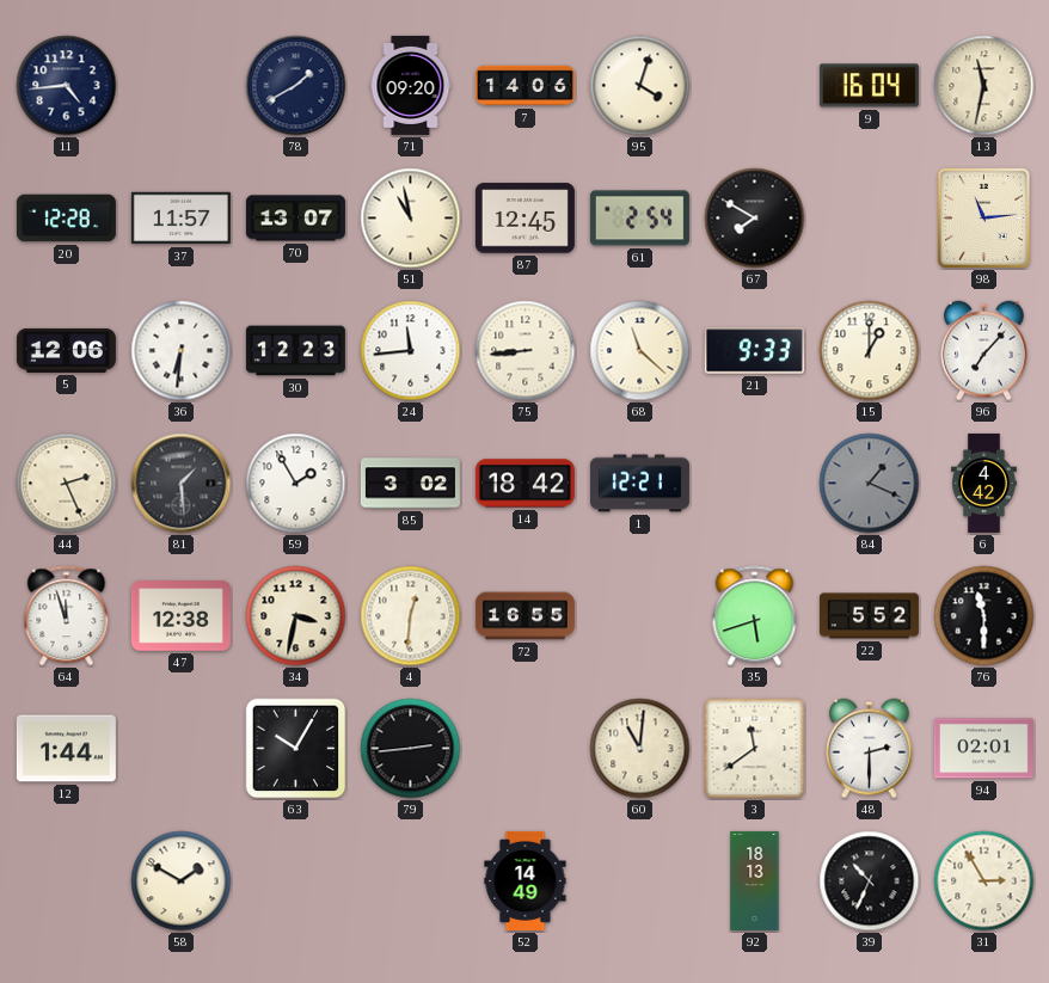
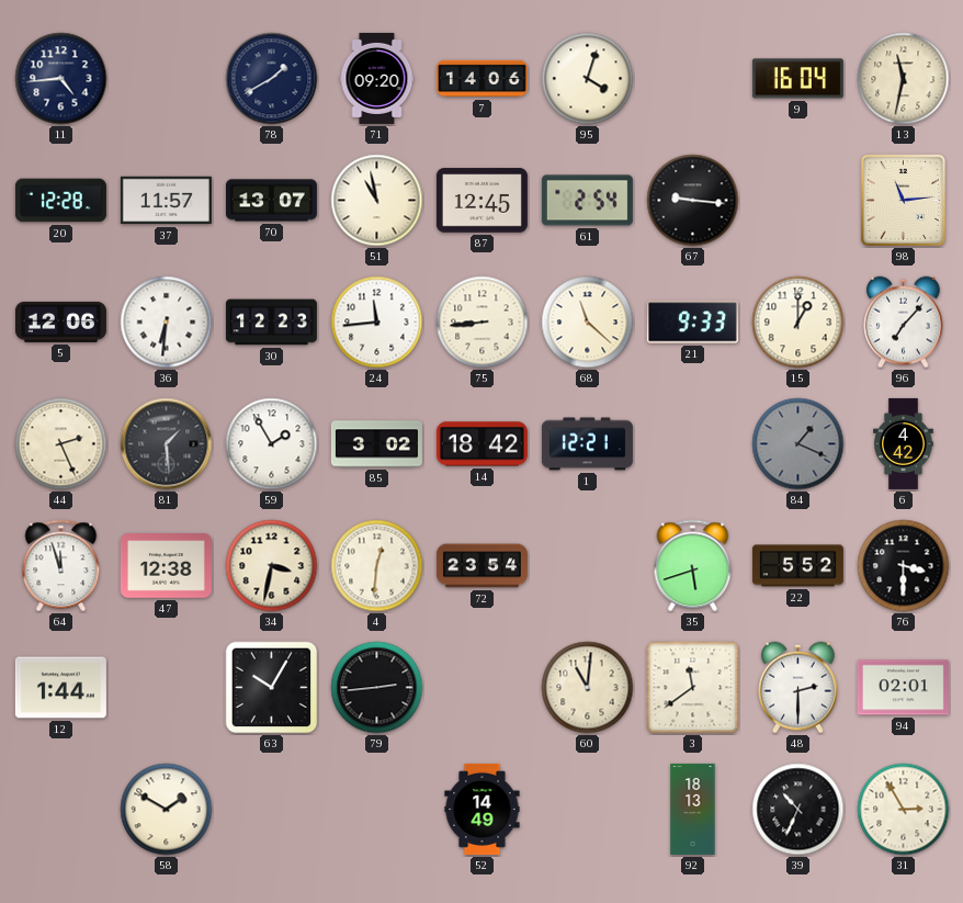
67: 7:50 -> 9:16
72: 16:55 -> 23:54
76: 11:30 -> 3:30
